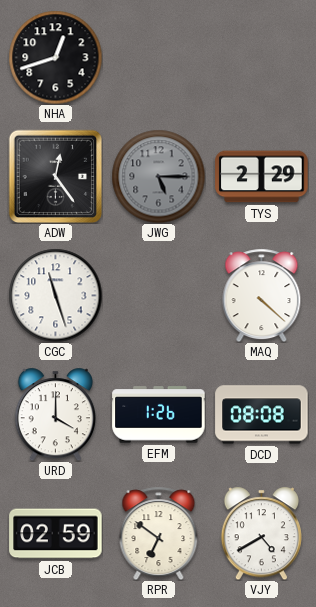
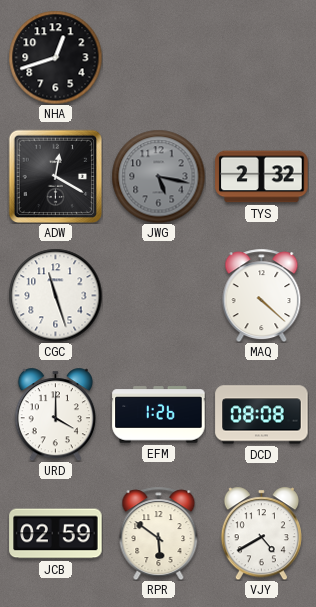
ADW: 12:24 -> 12:20
JWG: 5:15 -> 5:17
TYS: 2:29 -> 2:32
RPR: 6:51 -> 5:51
